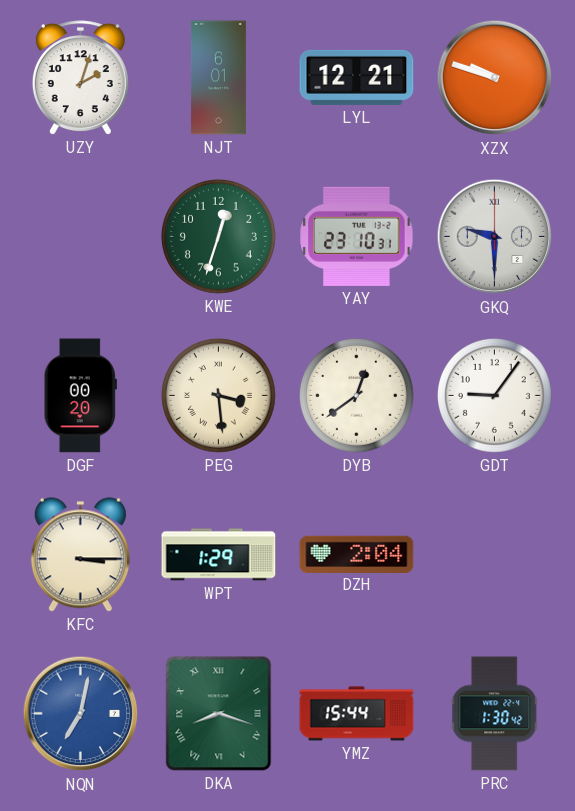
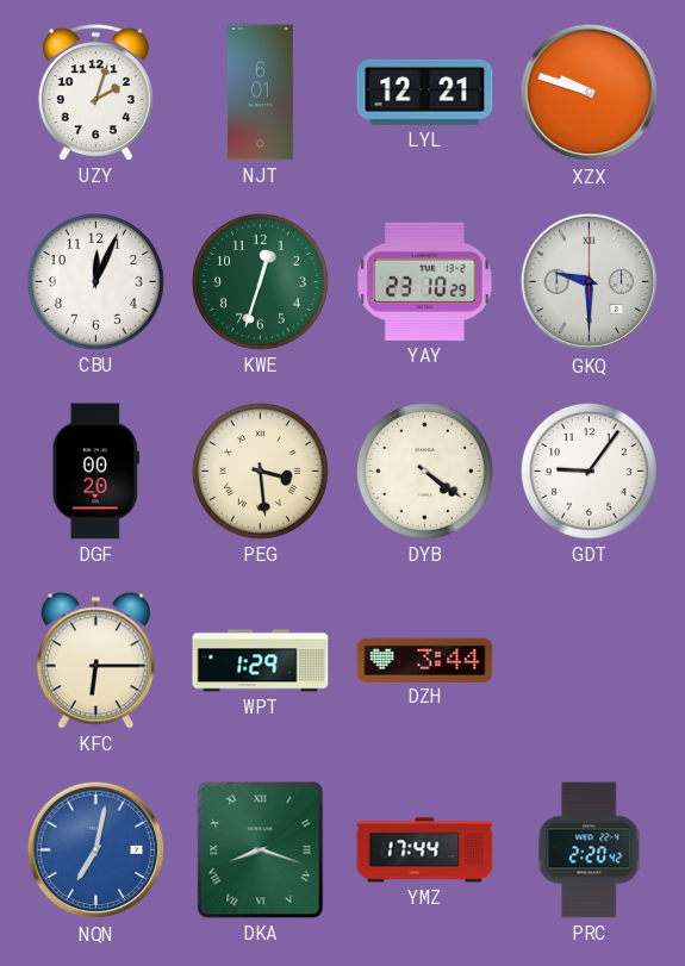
CBU: none -> 12:04
YAY: 23:10:31 -> 23:10:29
DYB: 12:39 -> 4:21
KFC: 3:15 -> 6:15
DZH: 2:04 -> 3:44
YMZ: 15:44 -> 17:44
PRC: 1:30 -> 2:20
